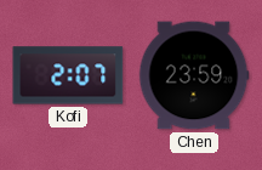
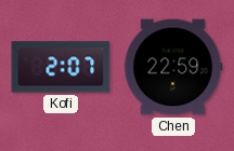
Chen: 23:59 -> 22:59
